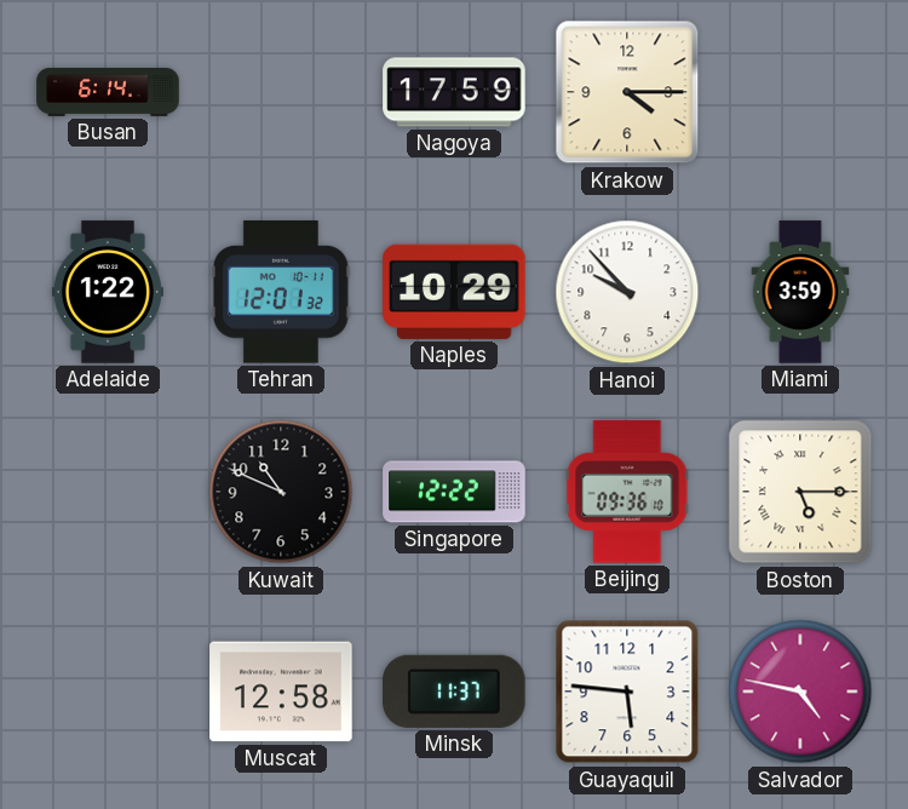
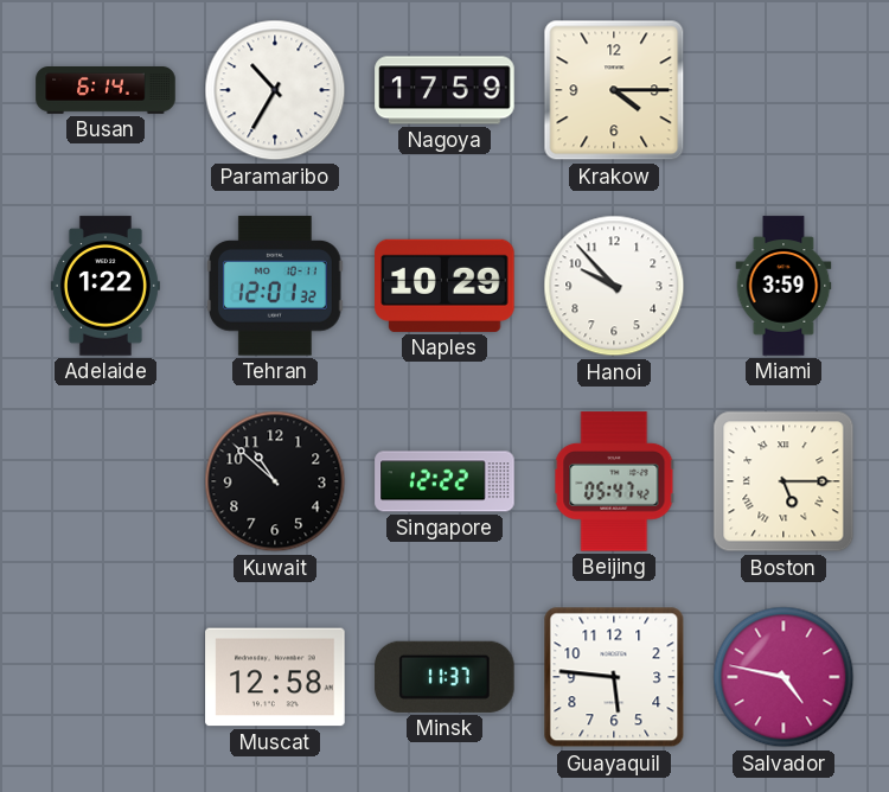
Paramaribo: none -> 10:35
Kuwait: 10:49 -> 10:52
Beijing: 09:36 -> 05:47
